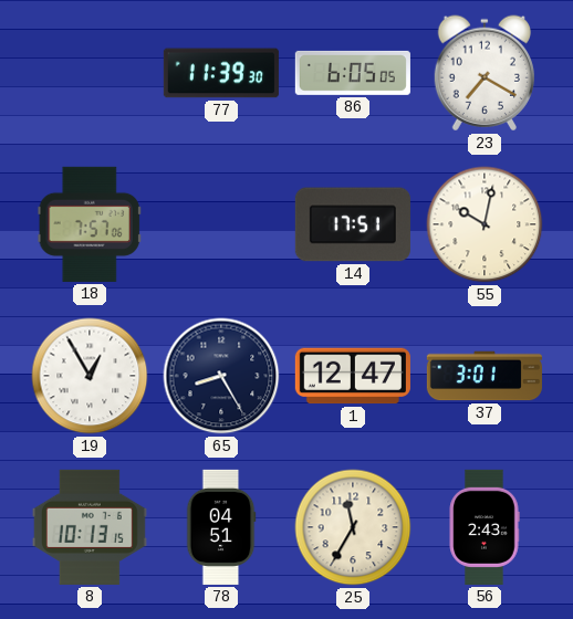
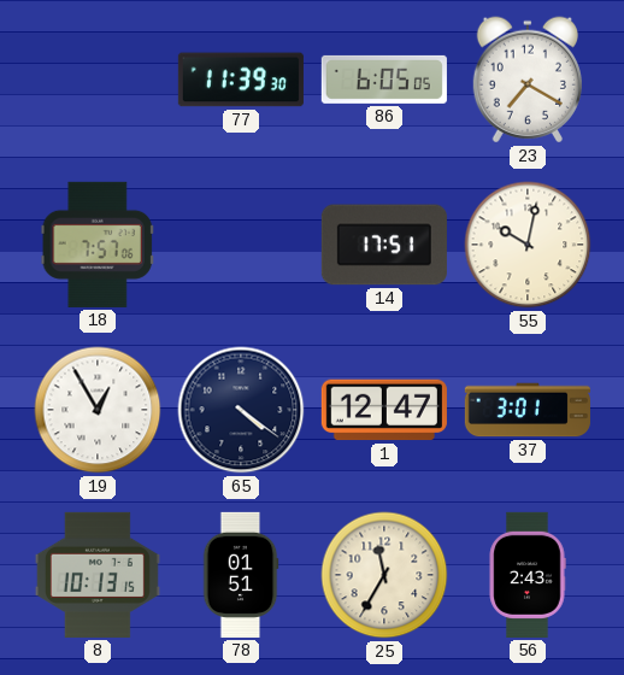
65: 8:25 -> 4:21
78: 04:51 -> 01:51
